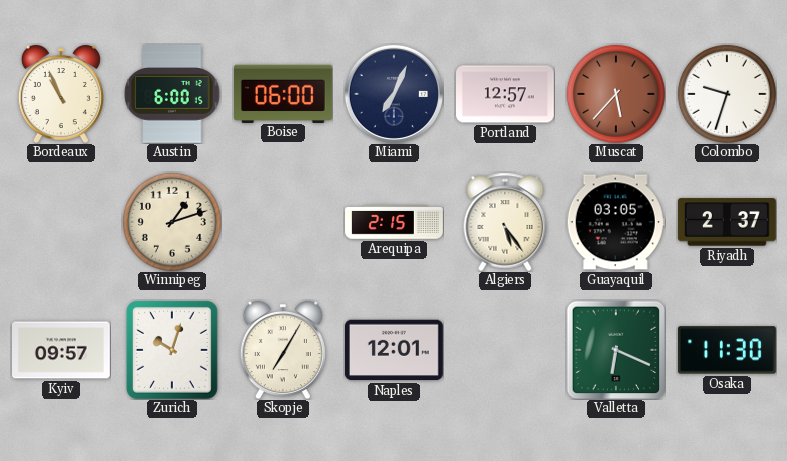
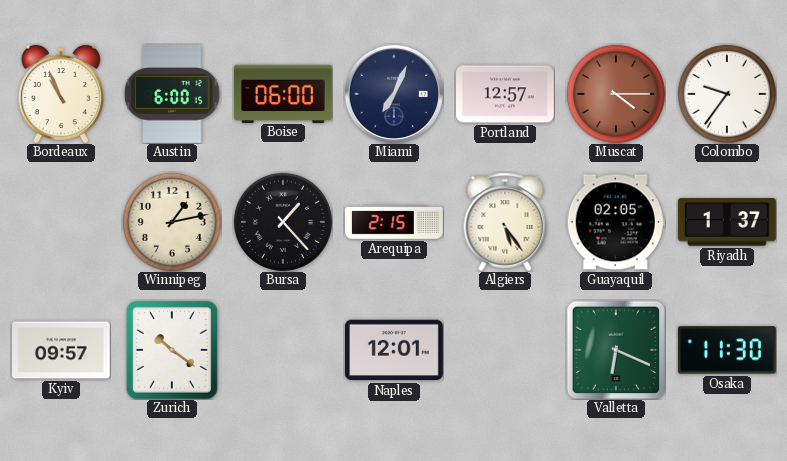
Muscat: 5:37 -> 4:15
Colombo: 9:33 -> 9:36
Winnipeg: 1:12 -> 1:13
Bursa: none -> 1:23
Guayaquil: 03:05 -> 02:05
Riyadh: 2:37 -> 1:37
Zurich: 10:03 -> 10:21
Skopje: 7:05 -> none
